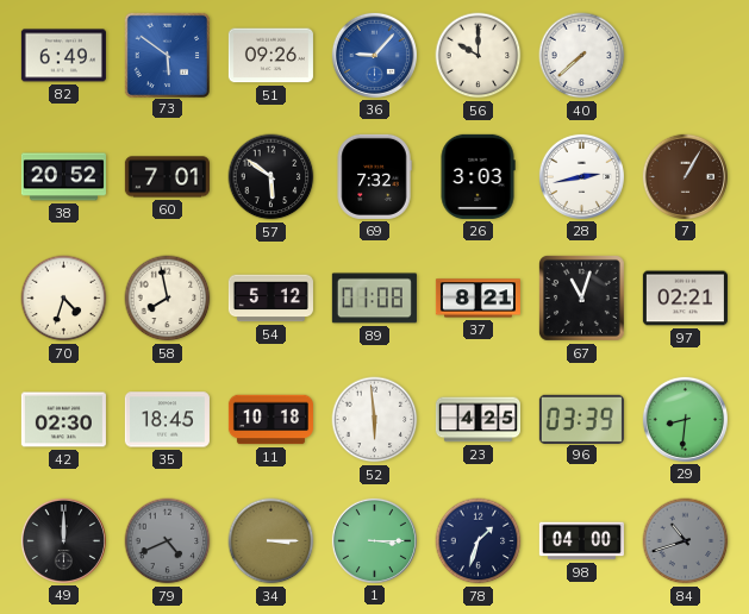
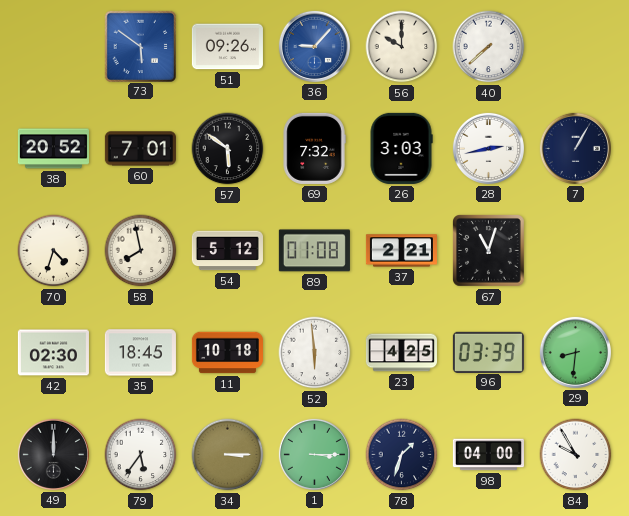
82: 6:49 -> none
7 dial: brown -> navy
37: 8:21 -> 2:21
97: 02:21 -> none
79: 4:41 -> 5:36
79 dial: grey -> white
84: 10:42 -> 9:55
84 dial: grey -> white
